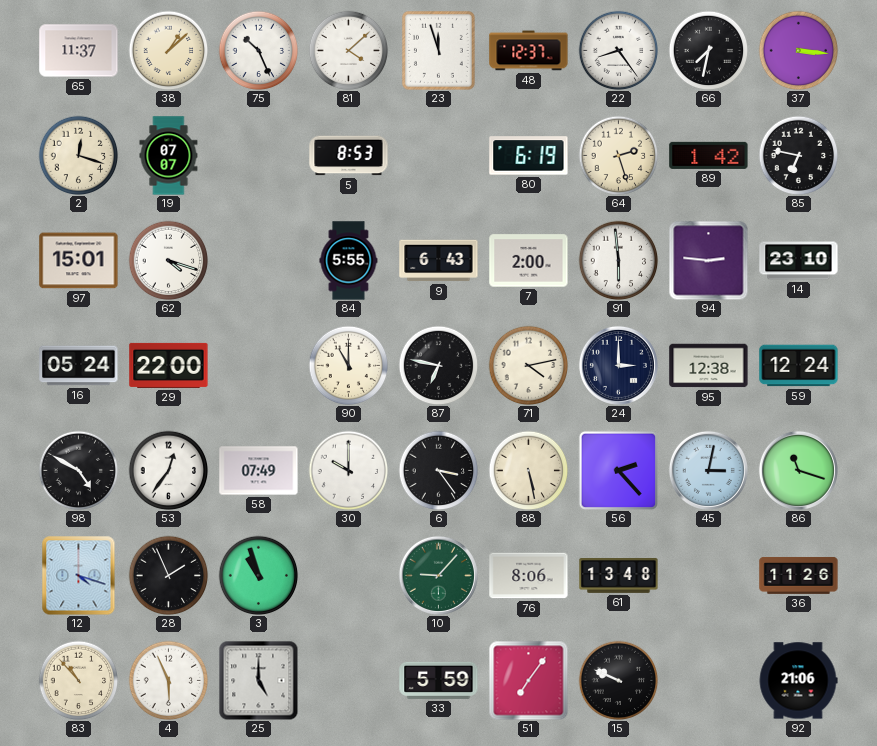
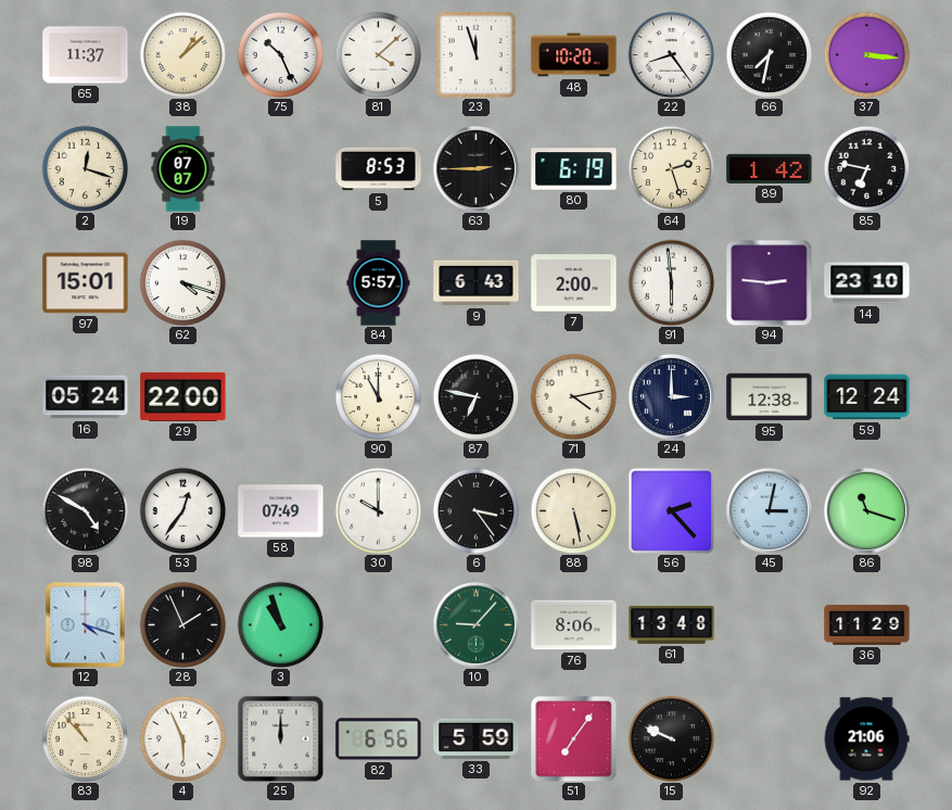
48: 12:37 -> 10:20
63: none -> 2:45
84: 5:55 -> 5:57
36: 11:26 -> 11:29
25: 5:00 -> 12:00
82: none -> 6:56
